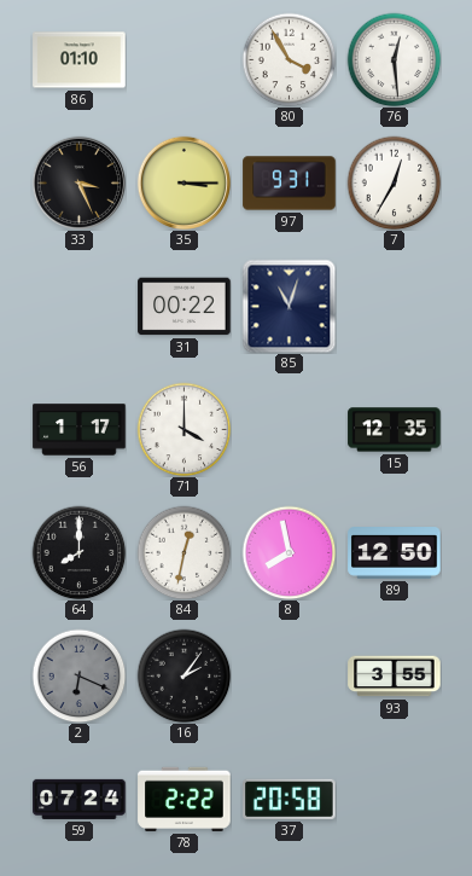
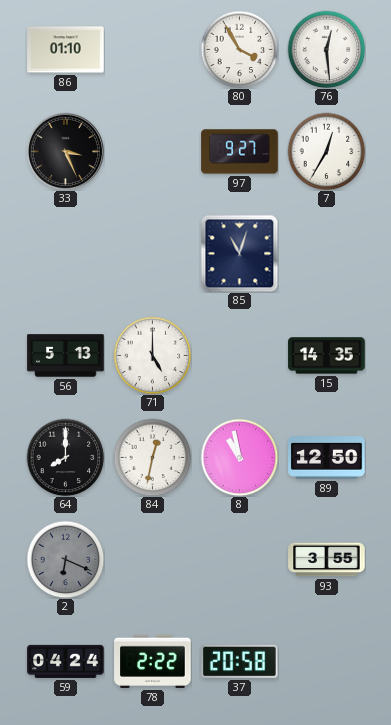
35: 3:15 -> none
97: 9:31 -> 9:27
31: 00:22 -> none
56: 1:17 -> 5:13
71: 4:00 -> 5:00
15: 12:35 -> 14:35
8: 7:58 -> 10:58
16: 2:06 -> none
59: 07:24 -> 04:24
